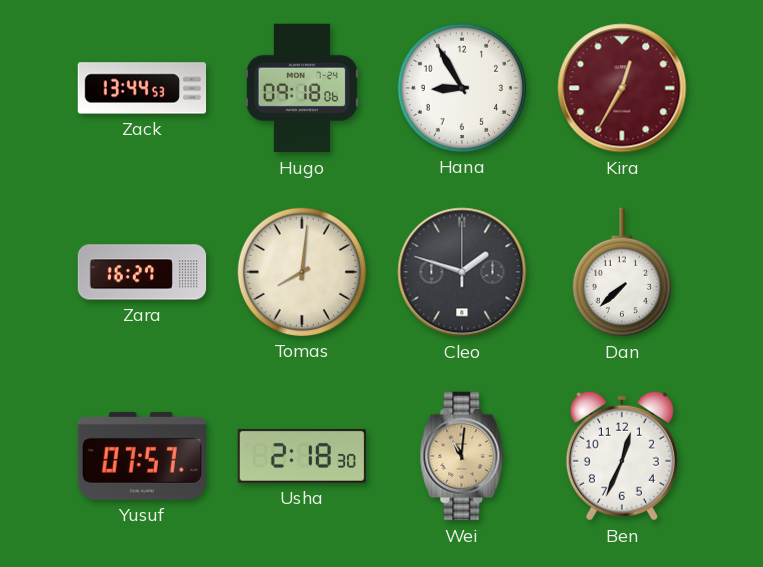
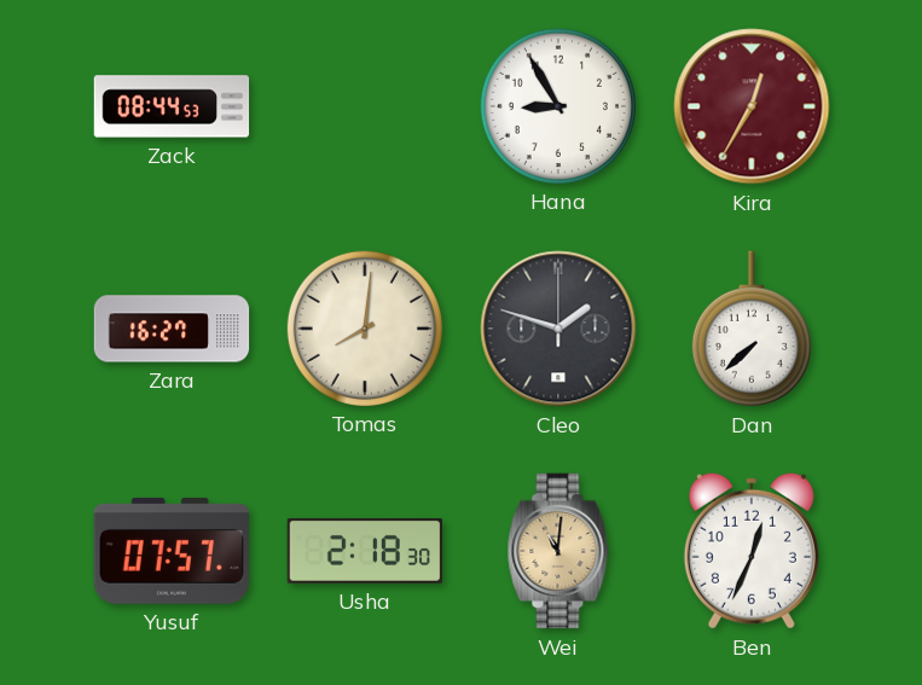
Zack: 13:44 -> 08:44
Hugo: 09:18 -> none
